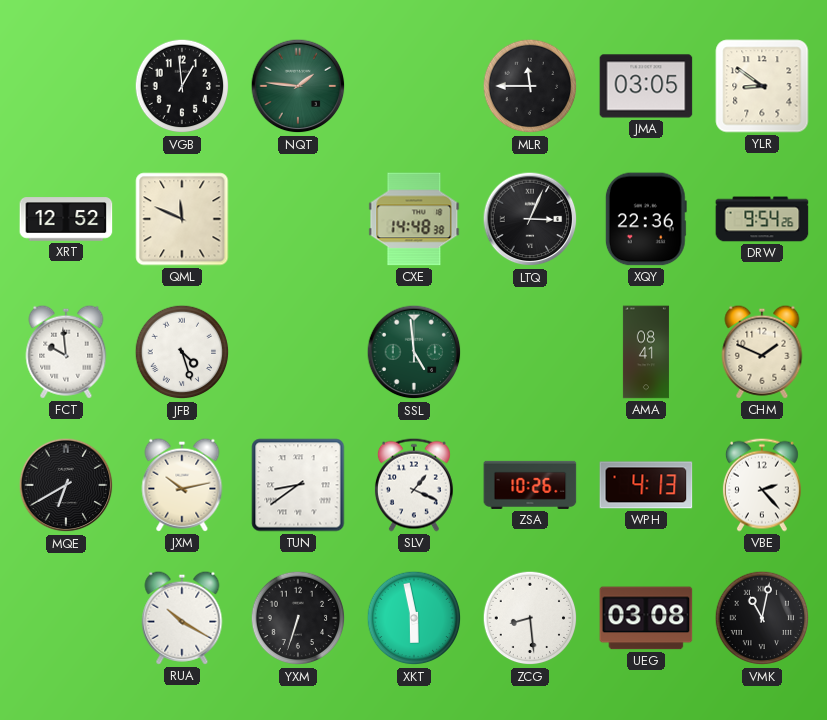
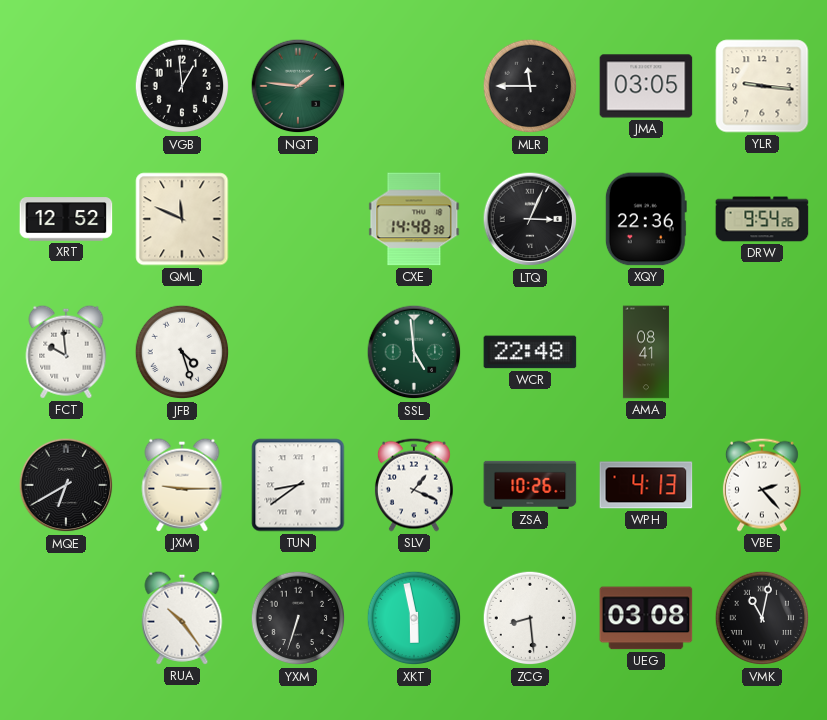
YLR: 8:51 -> 9:16
WCR: none -> 22:48
CHM: 1:49 -> none
JXM: 10:13 -> 9:15
RUA: 10:20 -> 10:24
